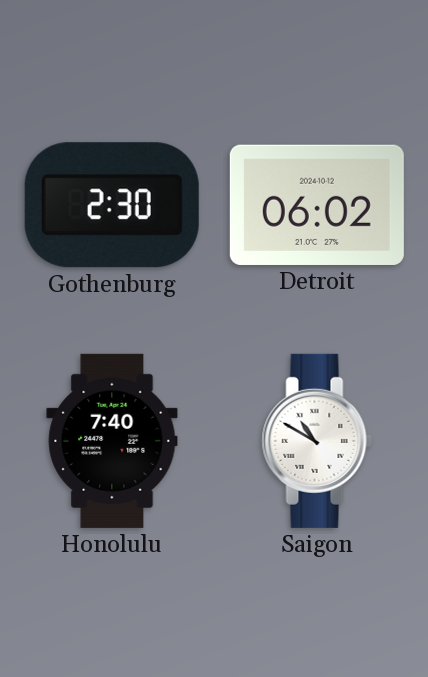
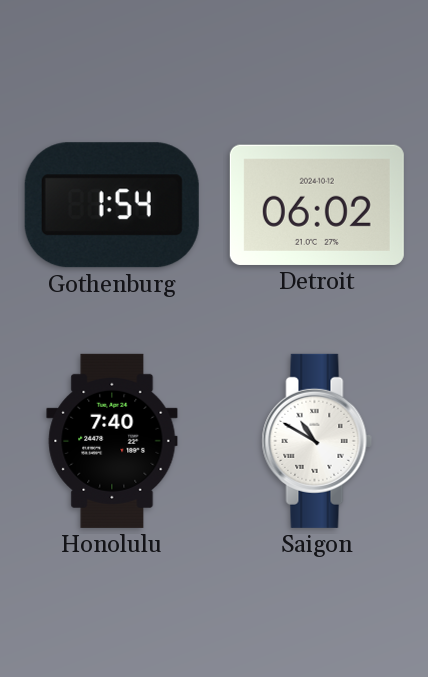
Gothenburg: 2:30 -> 1:54
